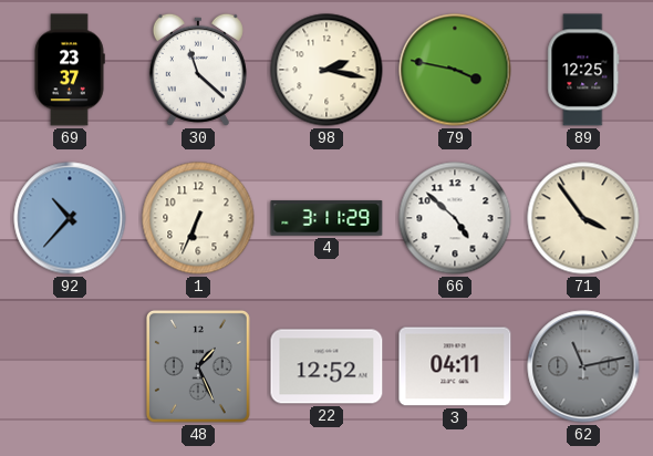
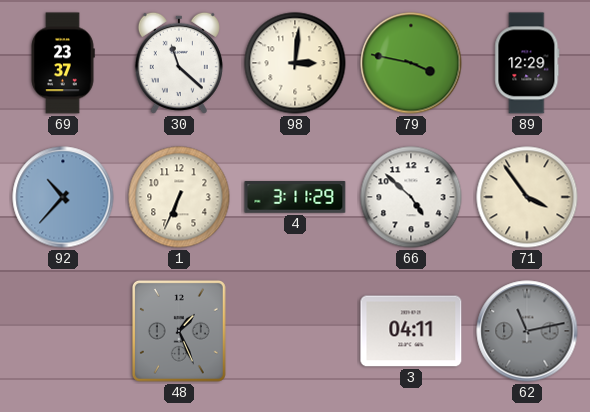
98: 2:17 -> 3:01
89: 12:25 -> 12:29
22: 12:52 -> none
